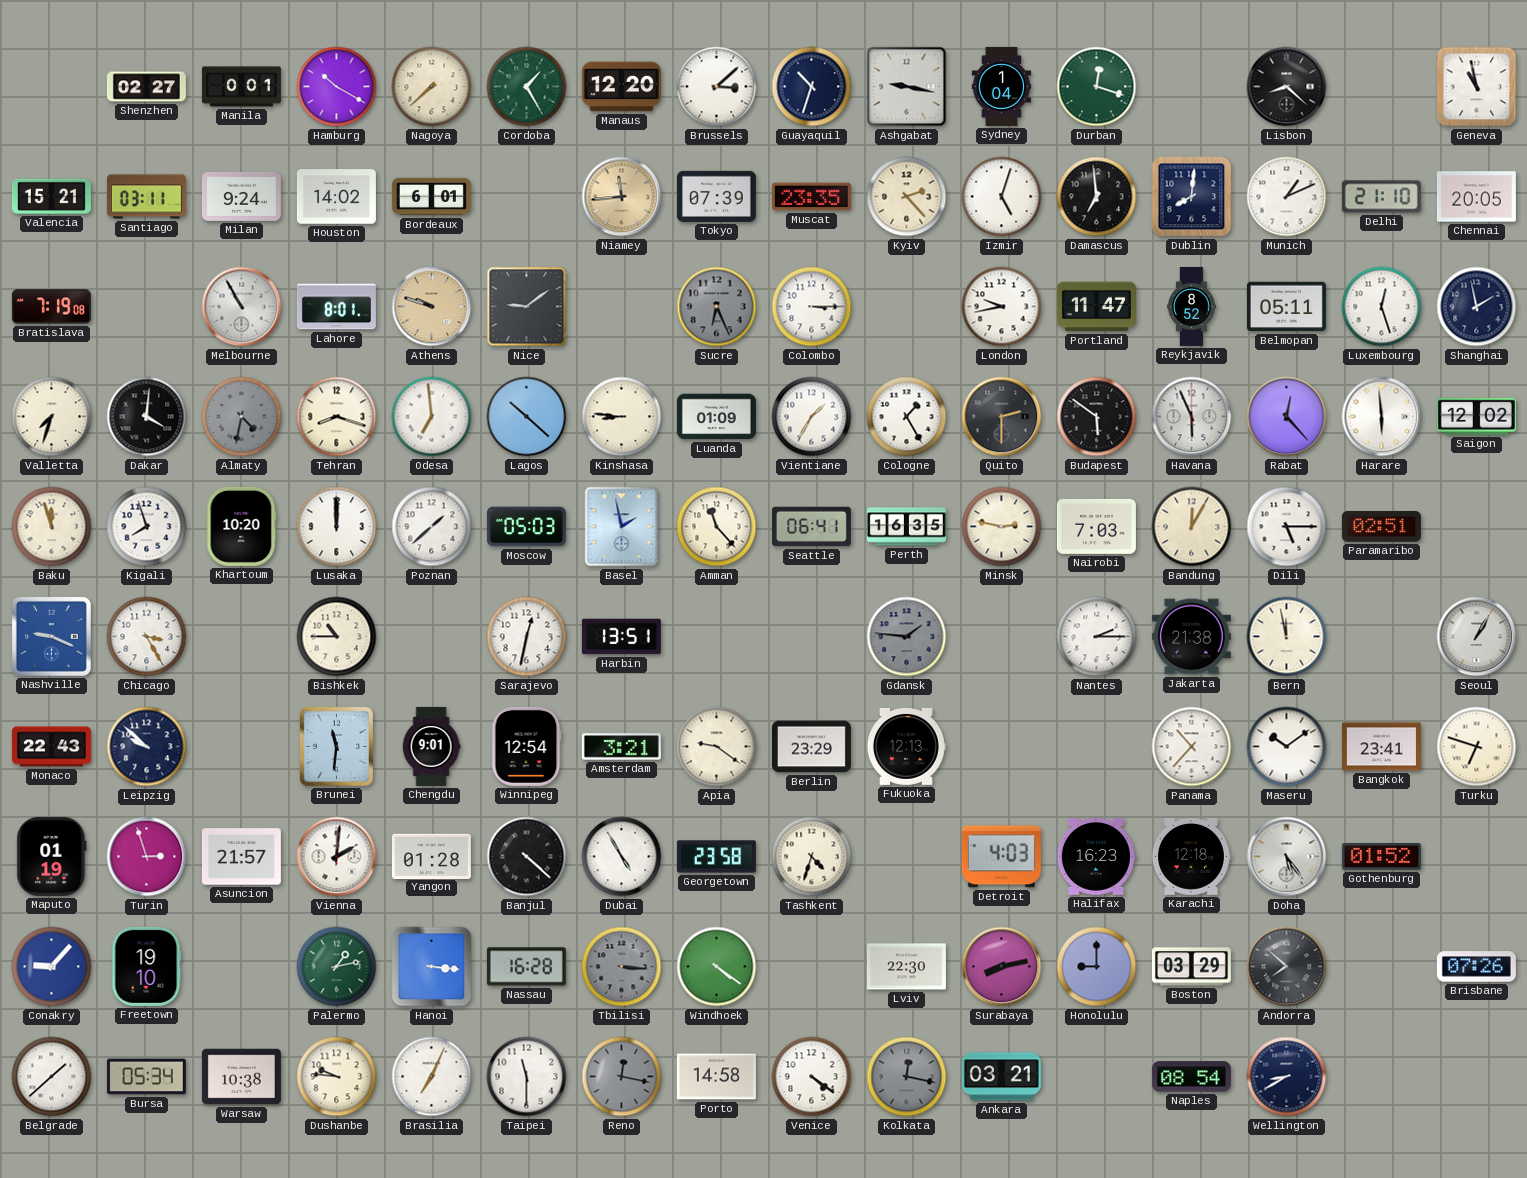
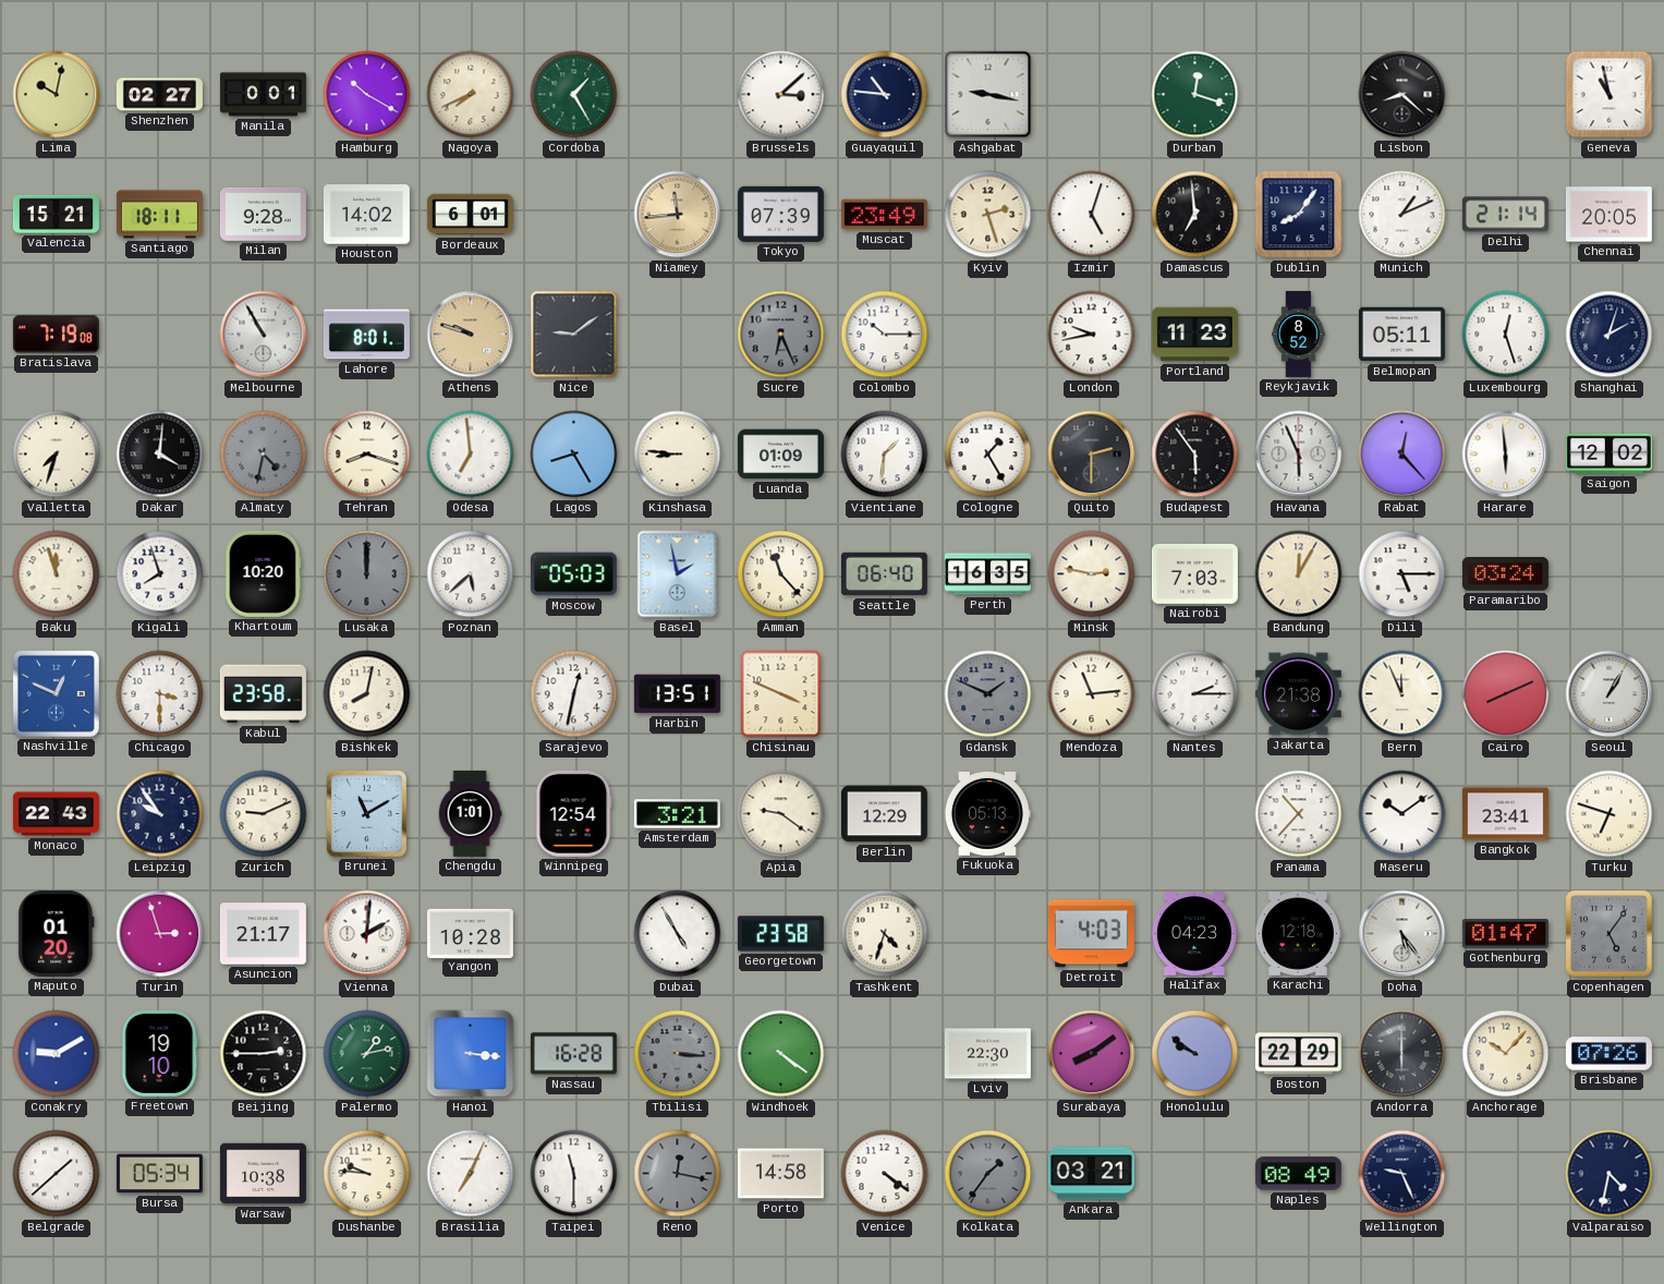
Lima: none -> 10:02
Nagoya: 7:38 -> 7:41
Manaus: 12:20 -> none
Guayaquil: 10:33 -> 10:46
Sydney: 1:04 -> none
Santiago: 03:11 -> 18:11
Milan: 9:24 -> 9:28
Muscat: 23:35 -> 23:49
Kyiv: 2:23 -> 2:27
Dublin: 8:01 -> 8:06
Delhi: 21:10 -> 21:14
Colombo: 3:15 -> 10:15
Portland: 11:47 -> 11:23
Shanghai: 1:58 -> 2:03
Lagos: 10:22 -> 8:25
Vientiane: 1:35 -> 1:31
Budapest: 5:51 -> 5:54
Lusaka dial: white -> grey
Poznan: 1:38 -> 5:38
Seattle: 06:41 -> 06:40
Paramaribo: 02:51 -> 03:24
Nashville: 9:19 -> 12:49
Chicago: 3:25 -> 3:30
Kabul: none -> 23:58
Bishkek: 10:45 -> 8:02
Chisinau: none -> 3:49
Gdansk: 1:46 -> 1:49
Mendoza: none -> 11:14
Bern: 11:58 -> 11:56
Cairo: none -> 8:11
Leipzig: 9:52 -> 9:54
Zurich: none -> 9:11
Brunei: 11:31 -> 11:10
Chengdu: 9:01 -> 1:01
Berlin: 23:29 -> 12:29
Fukuoka: 12:13 -> 05:13
Maputo: 01:19 -> 01:20
Asuncion: 21:57 -> 21:17
Yangon: 01:28 -> 10:28
Banjul: 4:22 -> none
Halifax: 16:23 -> 04:23
Gothenburg: 01:52 -> 01:47
Copenhagen: none -> 5:06
Conakry: 9:07 -> 9:10
Beijing: none -> 2:45
Surabaya: 8:13 -> 8:09
Honolulu: 9:00 -> 9:51
Boston: 03:29 -> 22:29
Andorra: 7:52 -> 6:00
Anchorage: none -> 10:07
Kolkata: 12:17 -> 1:36
Naples: 08:54 -> 08:49
Wellington: 8:40 -> 9:26
Valparaiso: none -> 4:32
